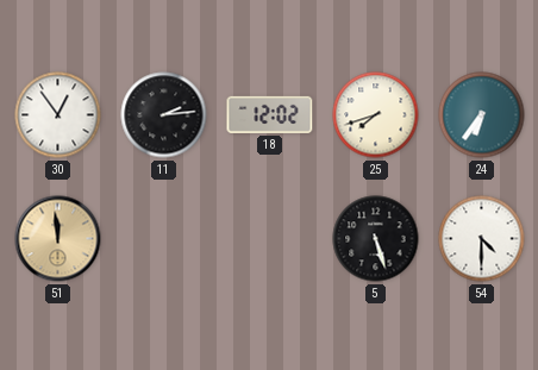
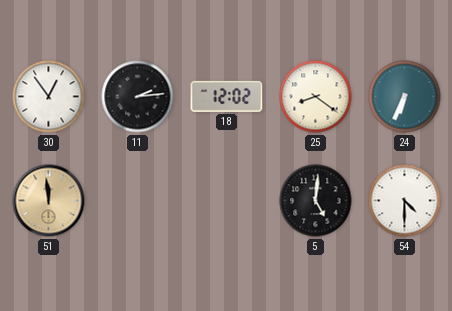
25: 7:42 -> 8:21
24: 6:36 -> 6:34
5: 5:27 -> 5:01
